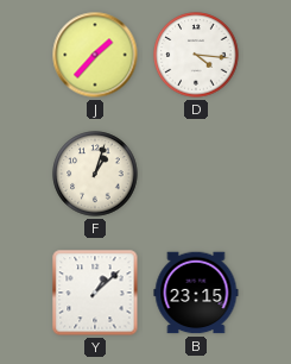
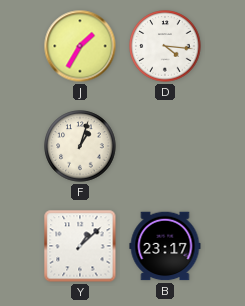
J: 1:37 -> 1:35
B: 23:15 -> 23:17
